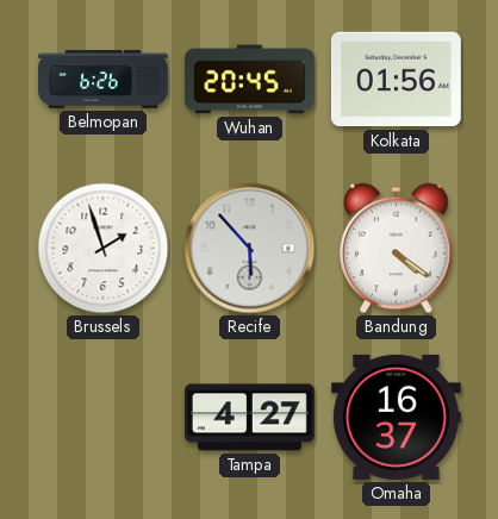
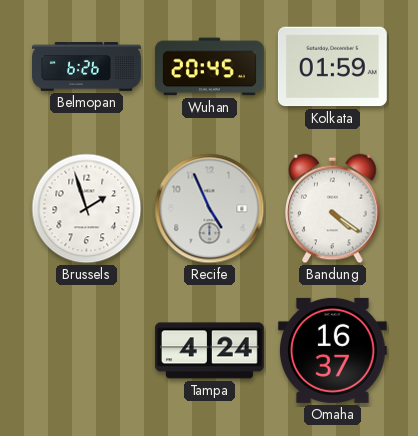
Kolkata: 01:56 -> 01:59
Recife: 5:53 -> 4:56
Tampa: 4:27 -> 4:24
